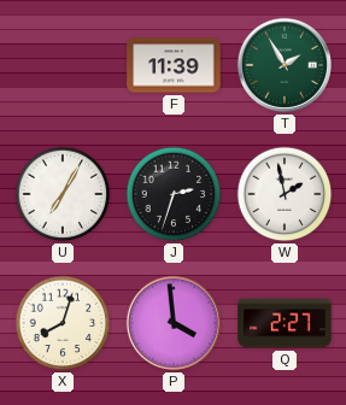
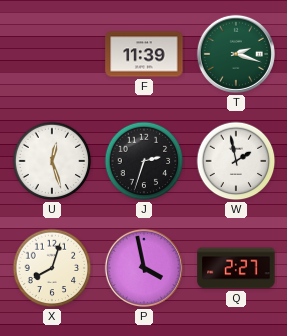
T: 1:55 -> 2:18
U: 7:05 -> 12:27
P: 3:59 -> 3:58
